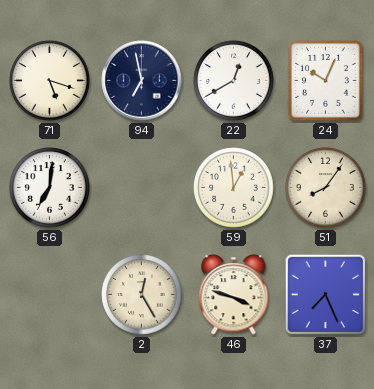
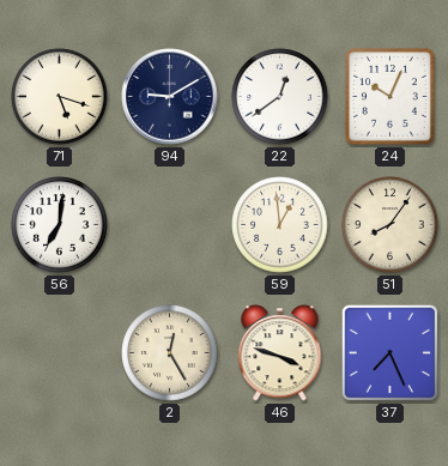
94: 6:58 -> 9:10
22: 12:40 -> 12:39
